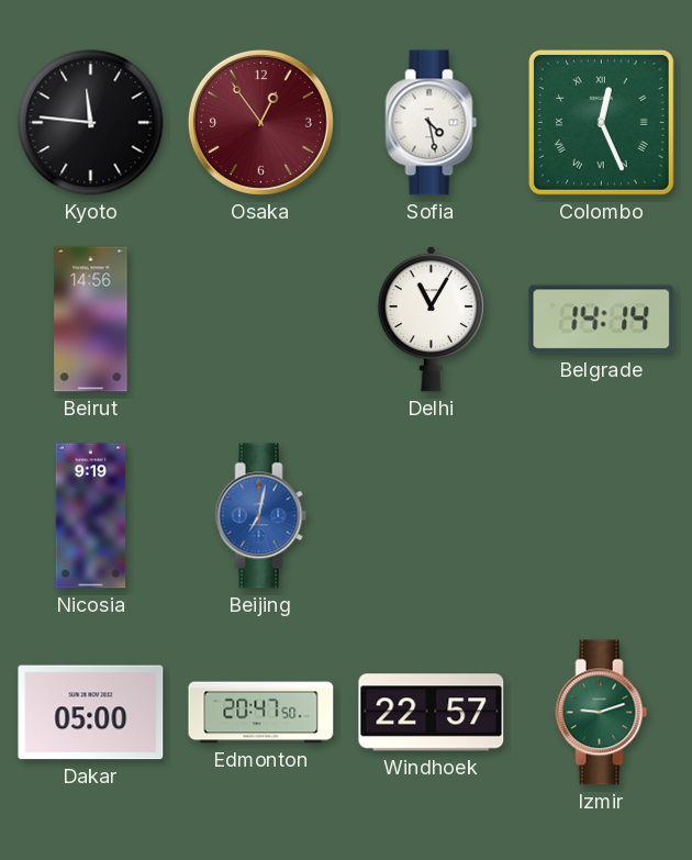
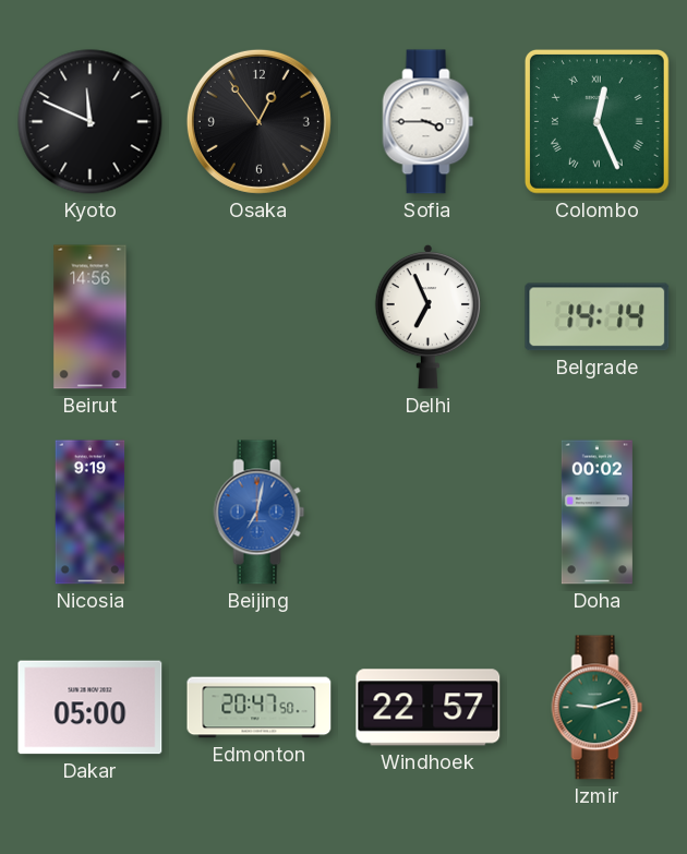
Kyoto: 11:46 -> 11:49
Osaka dial: burgundy -> black
Sofia: 4:28 -> 3:45
Delhi: 11:05 -> 6:56
Doha: none -> 00:02
